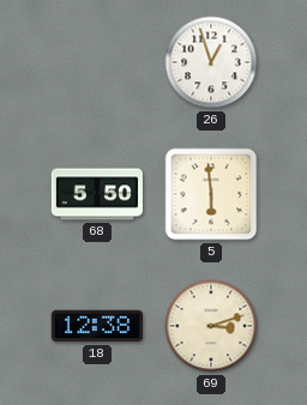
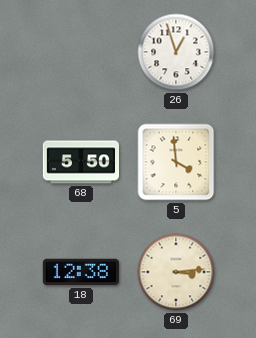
5: 5:59 -> 3:59
69: 3:12 -> 3:14
